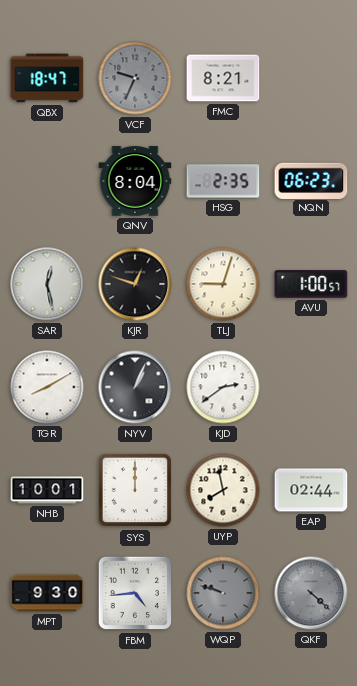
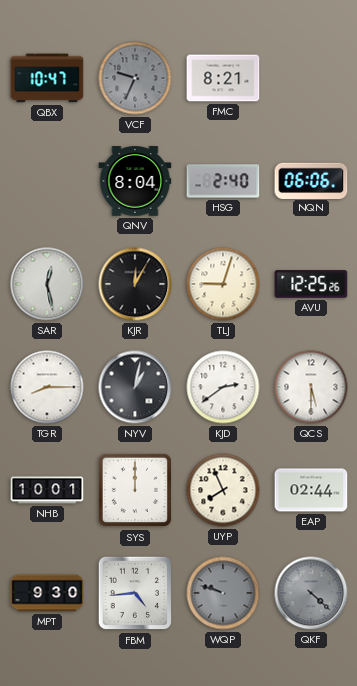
QBX: 18:47 -> 10:47
HSG: 2:35 -> 2:40
NQN: 06:23 -> 06:06
KJR: 12:48 -> 12:05
AVU: 1:00 -> 12:25
TGR: 8:10 -> 8:15
NYV: 1:04 -> 1:02
QCS: none -> 5:30
UYP: 7:58 -> 7:56
